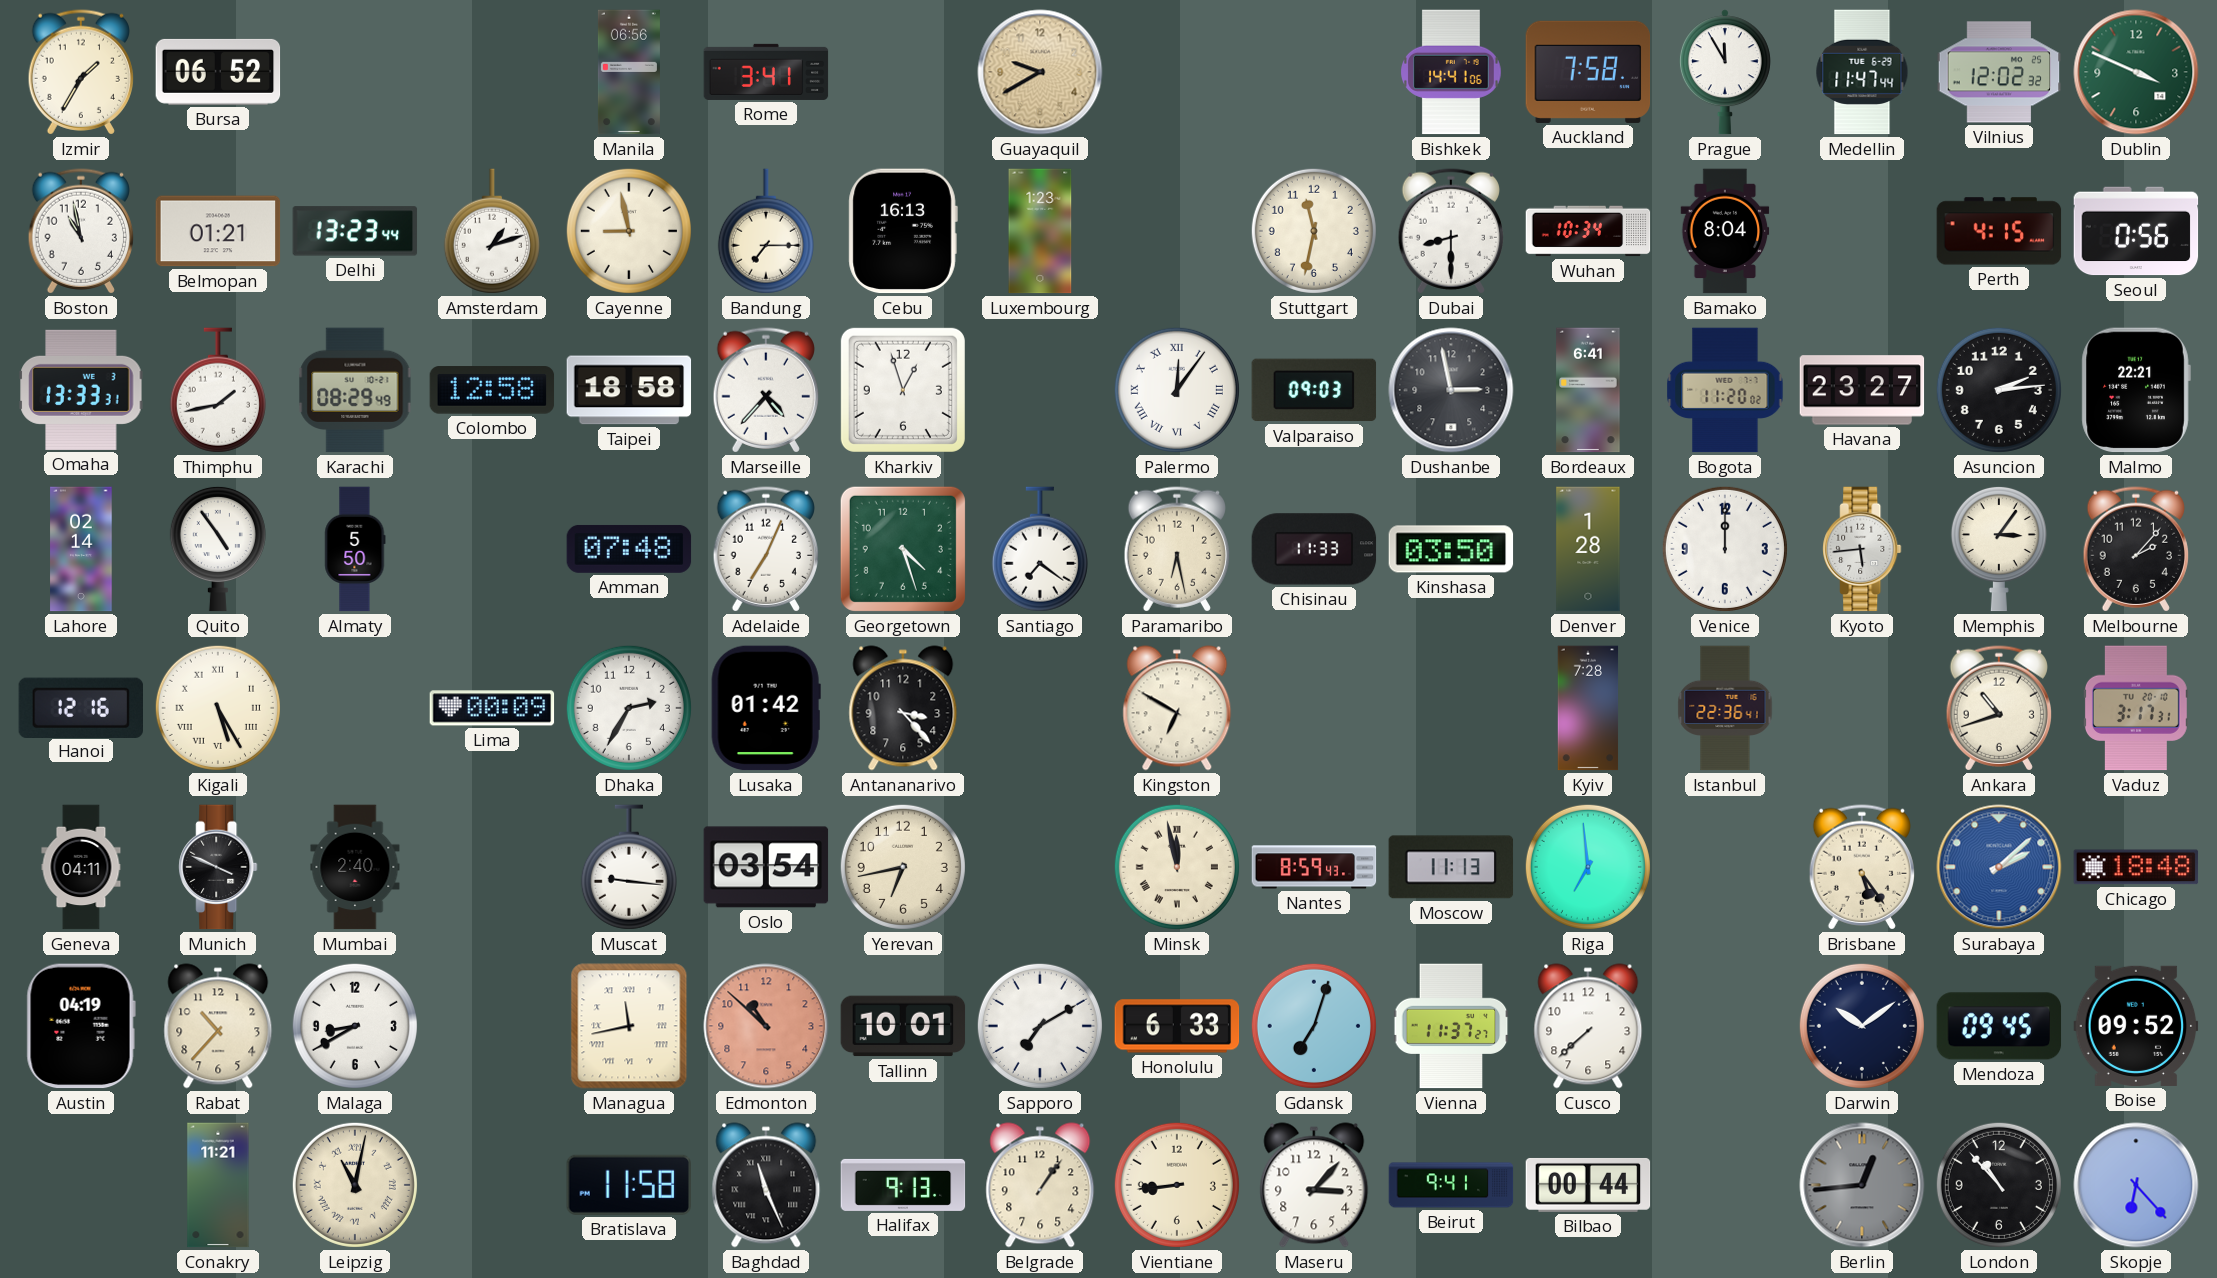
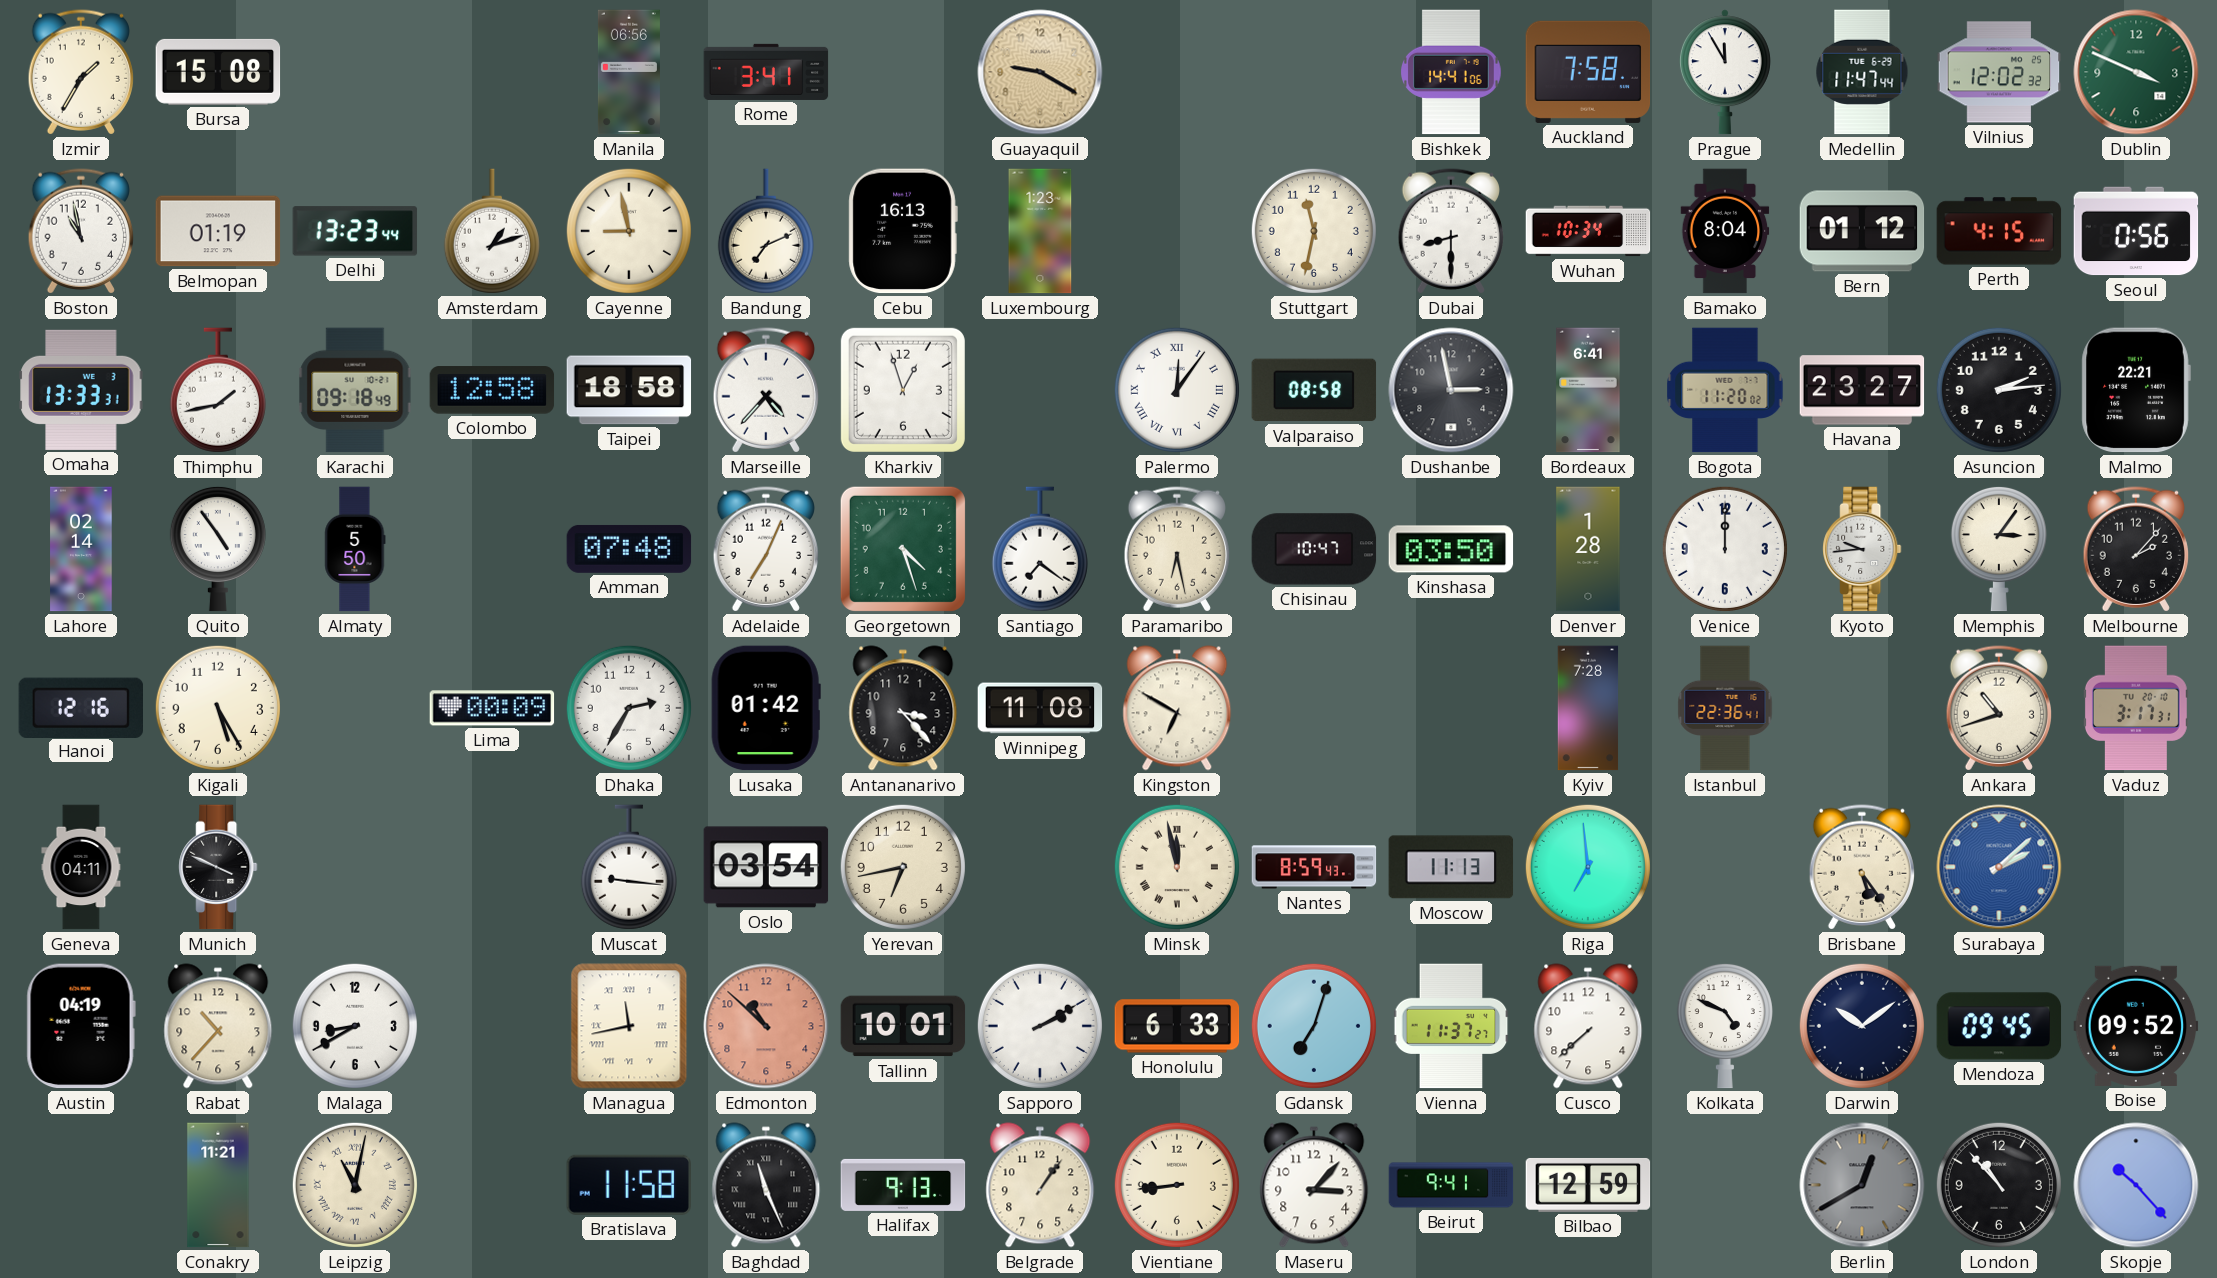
Bursa: 06:52 -> 15:08
Guayaquil: 9:40 -> 9:20
Belmopan: 01:21 -> 01:19
Bandung: 7:15 -> 7:11
Bern: none -> 01:12
Karachi: 08:29 -> 09:18
Valparaiso: 09:03 -> 08:58
Chisinau: 11:33 -> 10:47
Kyoto: 5:44 -> 9:44
Kigali numerals: Roman -> Arabic
Winnipeg: none -> 11:08
Mumbai: 2:40 -> none
Chicago: 18:48 -> none
Sapporo: 7:10 -> 2:10
Kolkata: none -> 4:49
Bilbao: 00:44 -> 12:59
Berlin: 12:44 -> 12:40
Skopje: 6:23 -> 10:23
